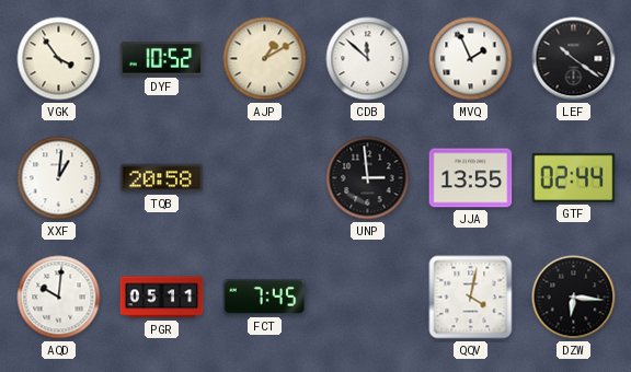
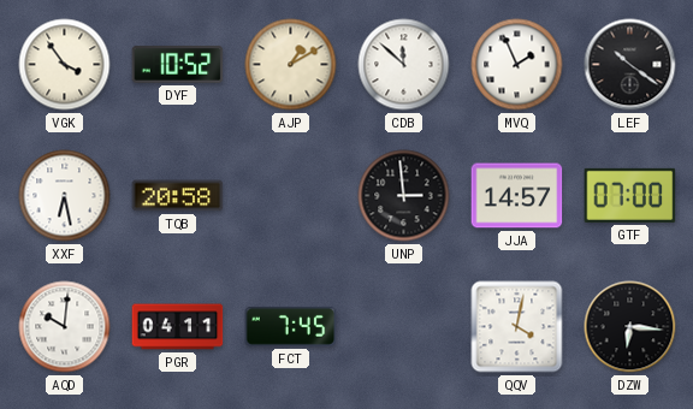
XXF: 1:01 -> 6:28
JJA: 13:55 -> 14:57
GTF: 02:44 -> 07:00
PGR: 05:11 -> 04:11
